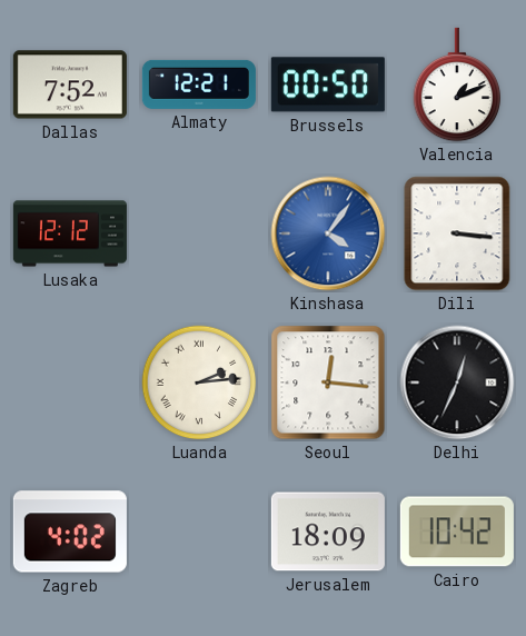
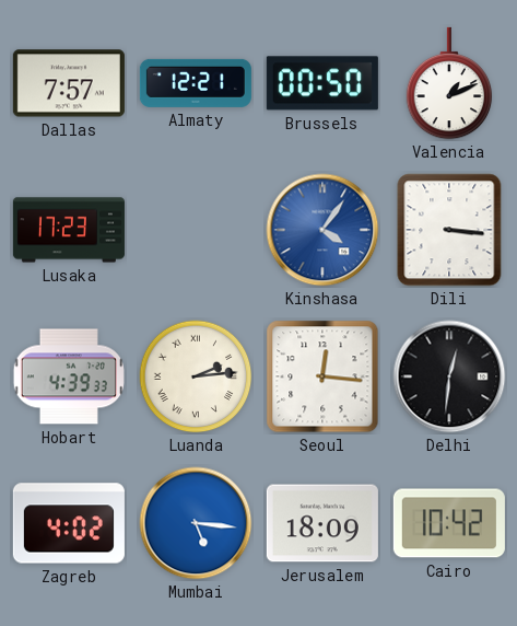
Dallas: 7:52 -> 7:57
Lusaka: 12:12 -> 17:23
Hobart: none -> 4:39
Delhi: 12:34 -> 12:31
Mumbai: none -> 5:16
